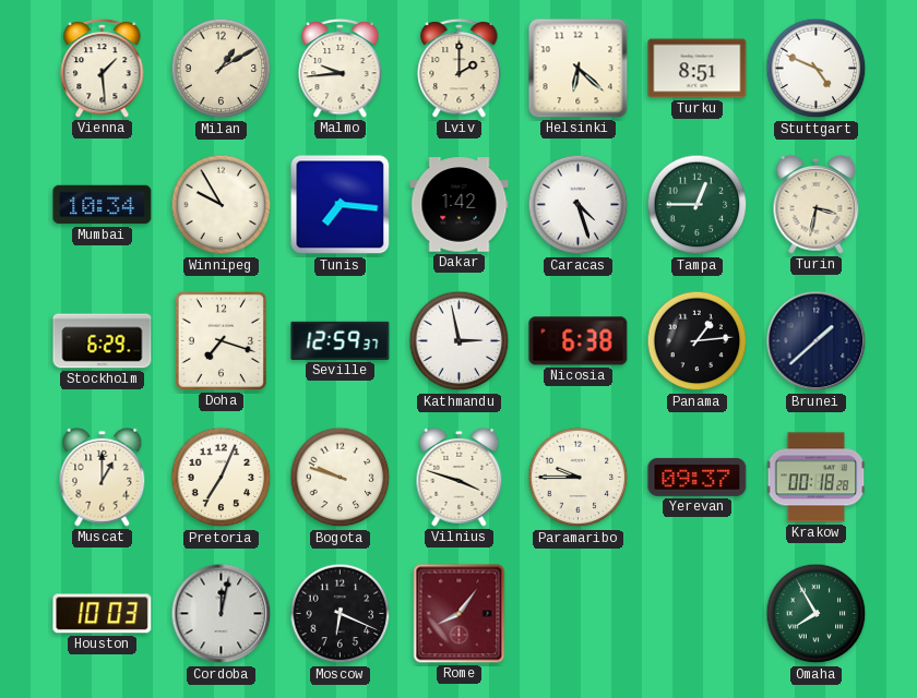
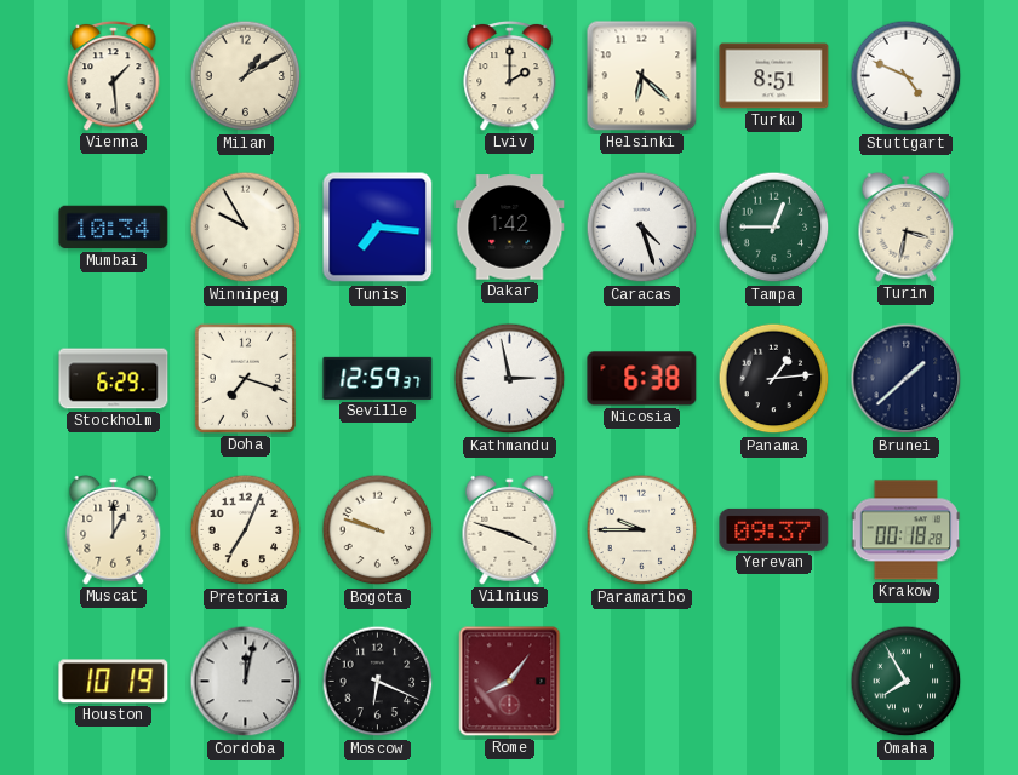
Malmo: 9:44 -> none
Houston: 10:03 -> 10:19
